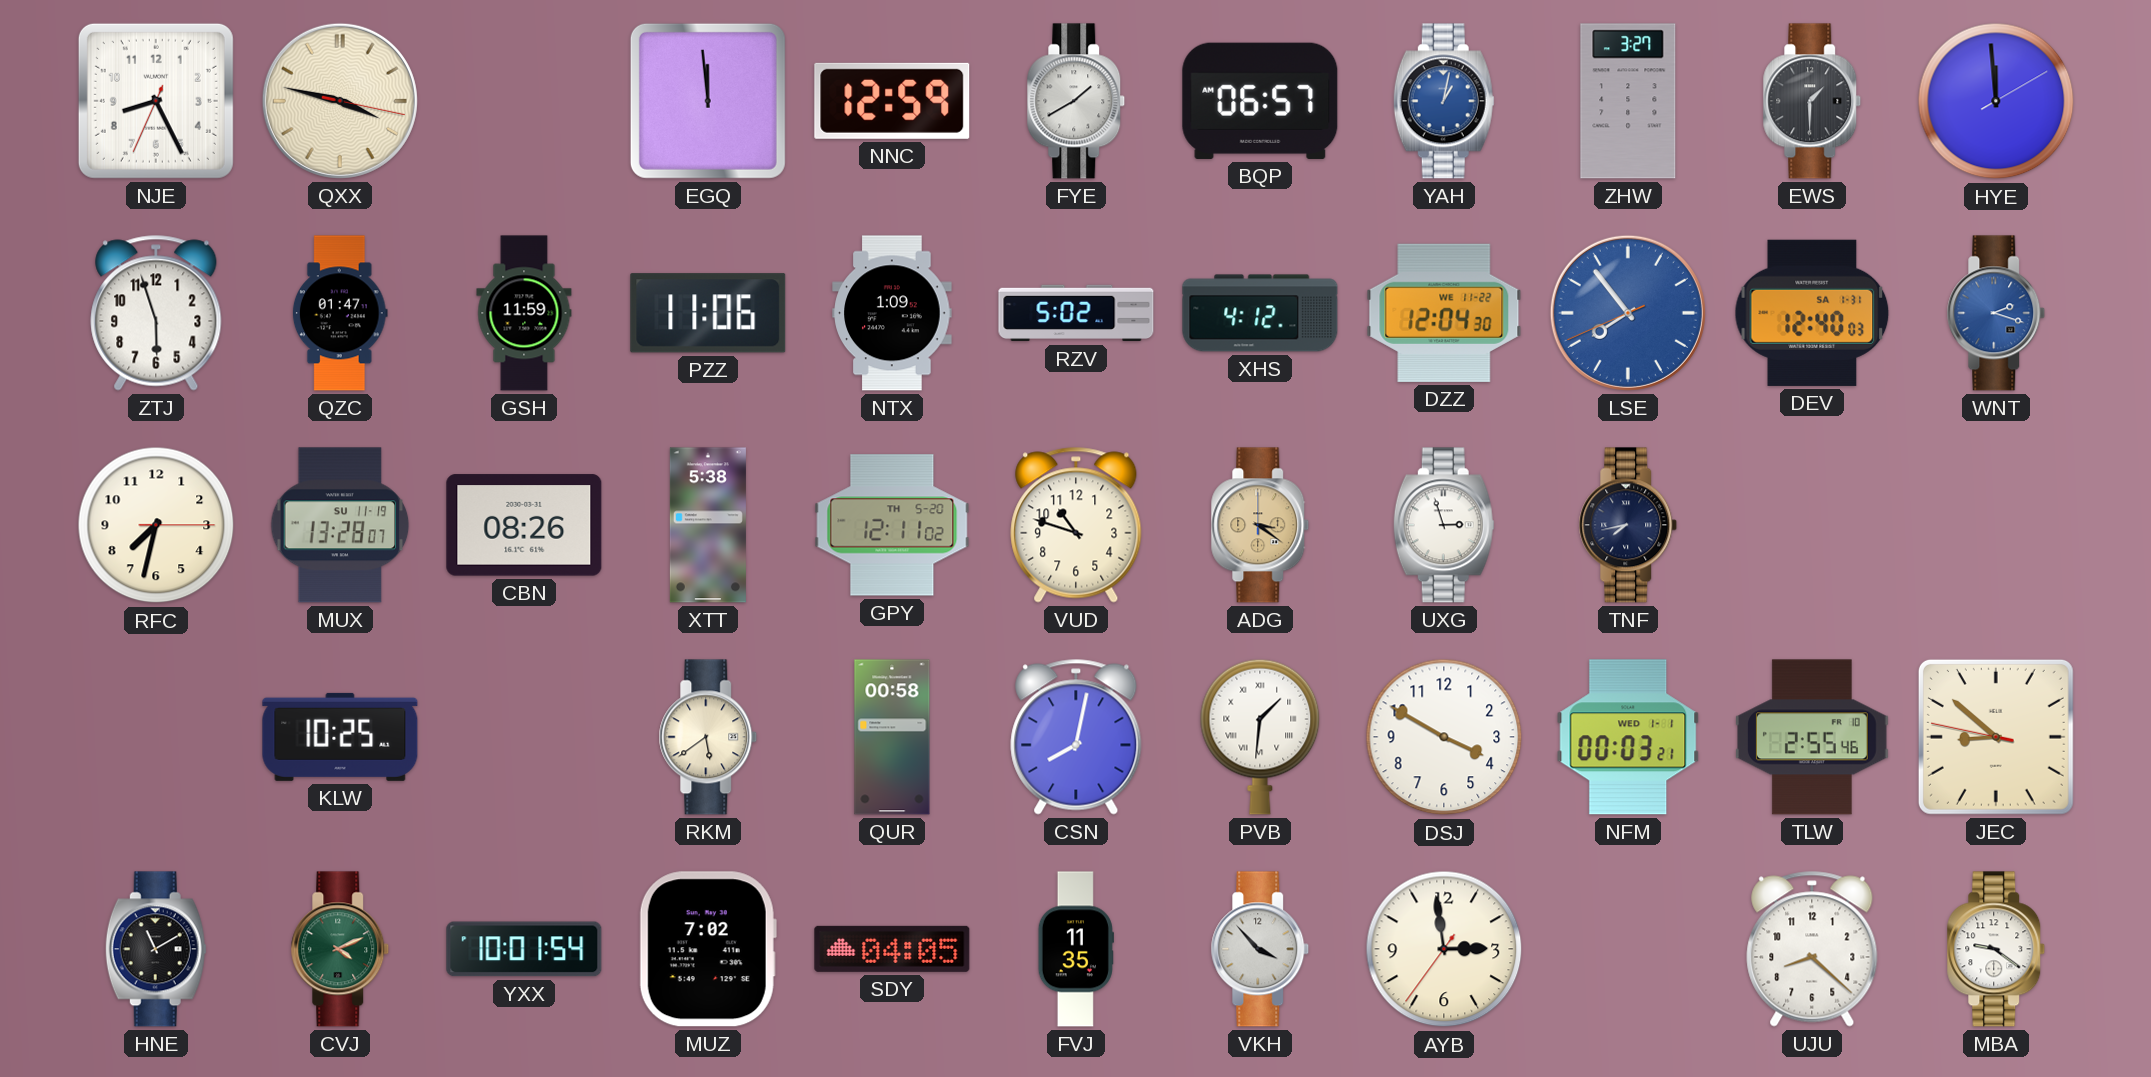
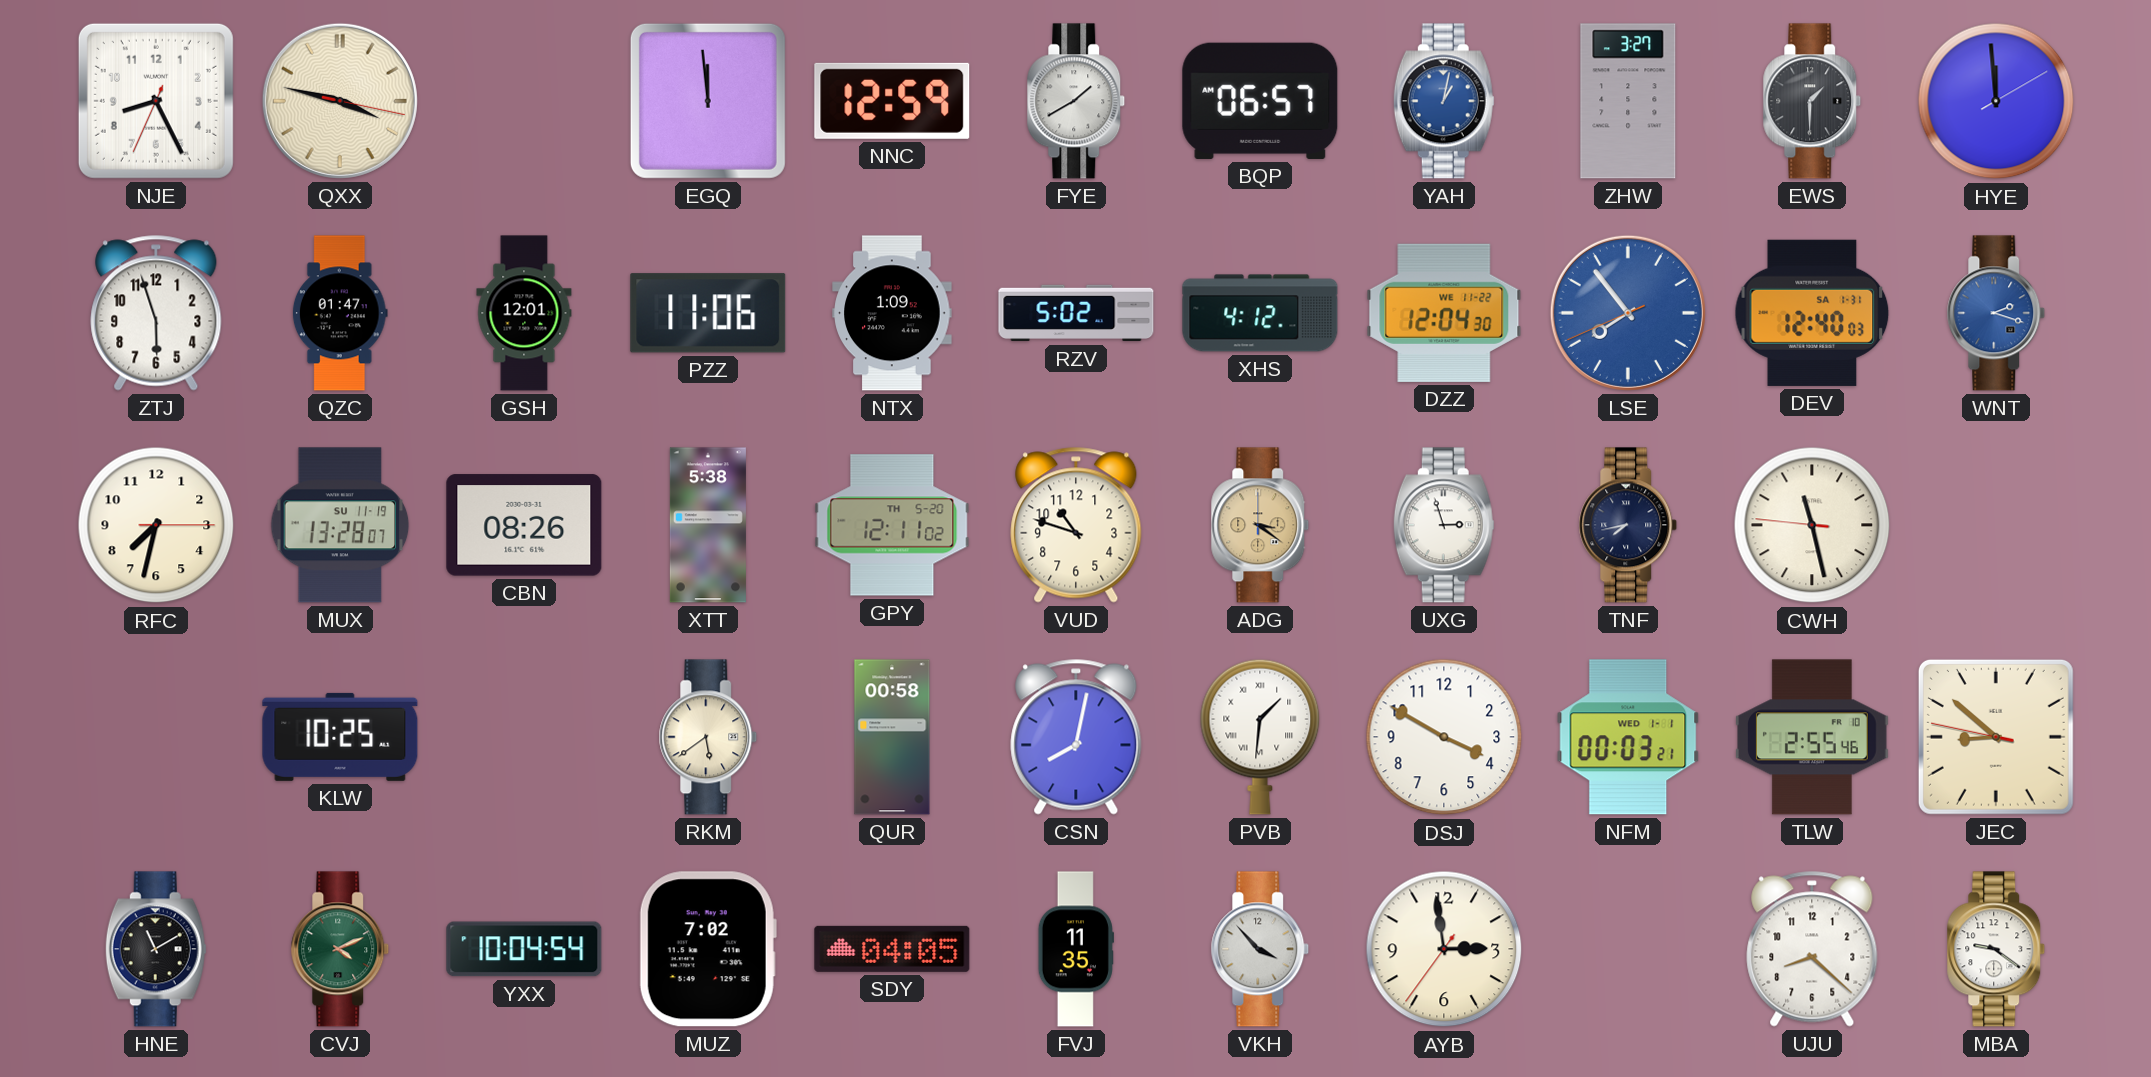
GSH: 11:59 -> 12:01
CWH: none -> 11:27
YXX: 10:01 -> 10:04
